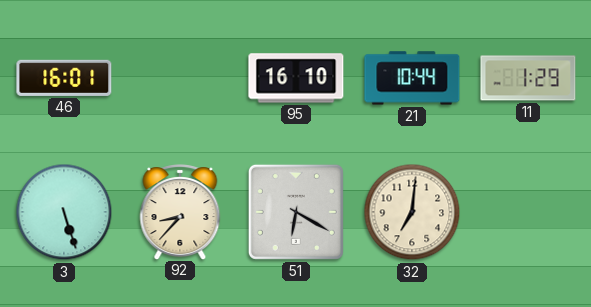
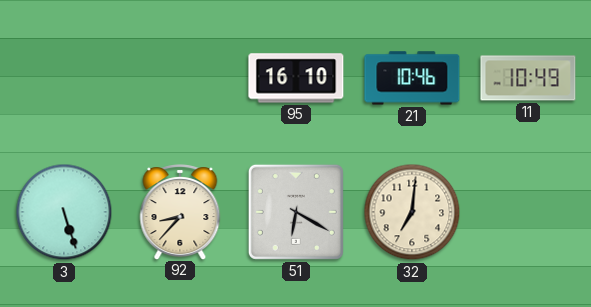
46: 16:01 -> none
21: 10:44 -> 10:46
11: 1:29 -> 10:49
